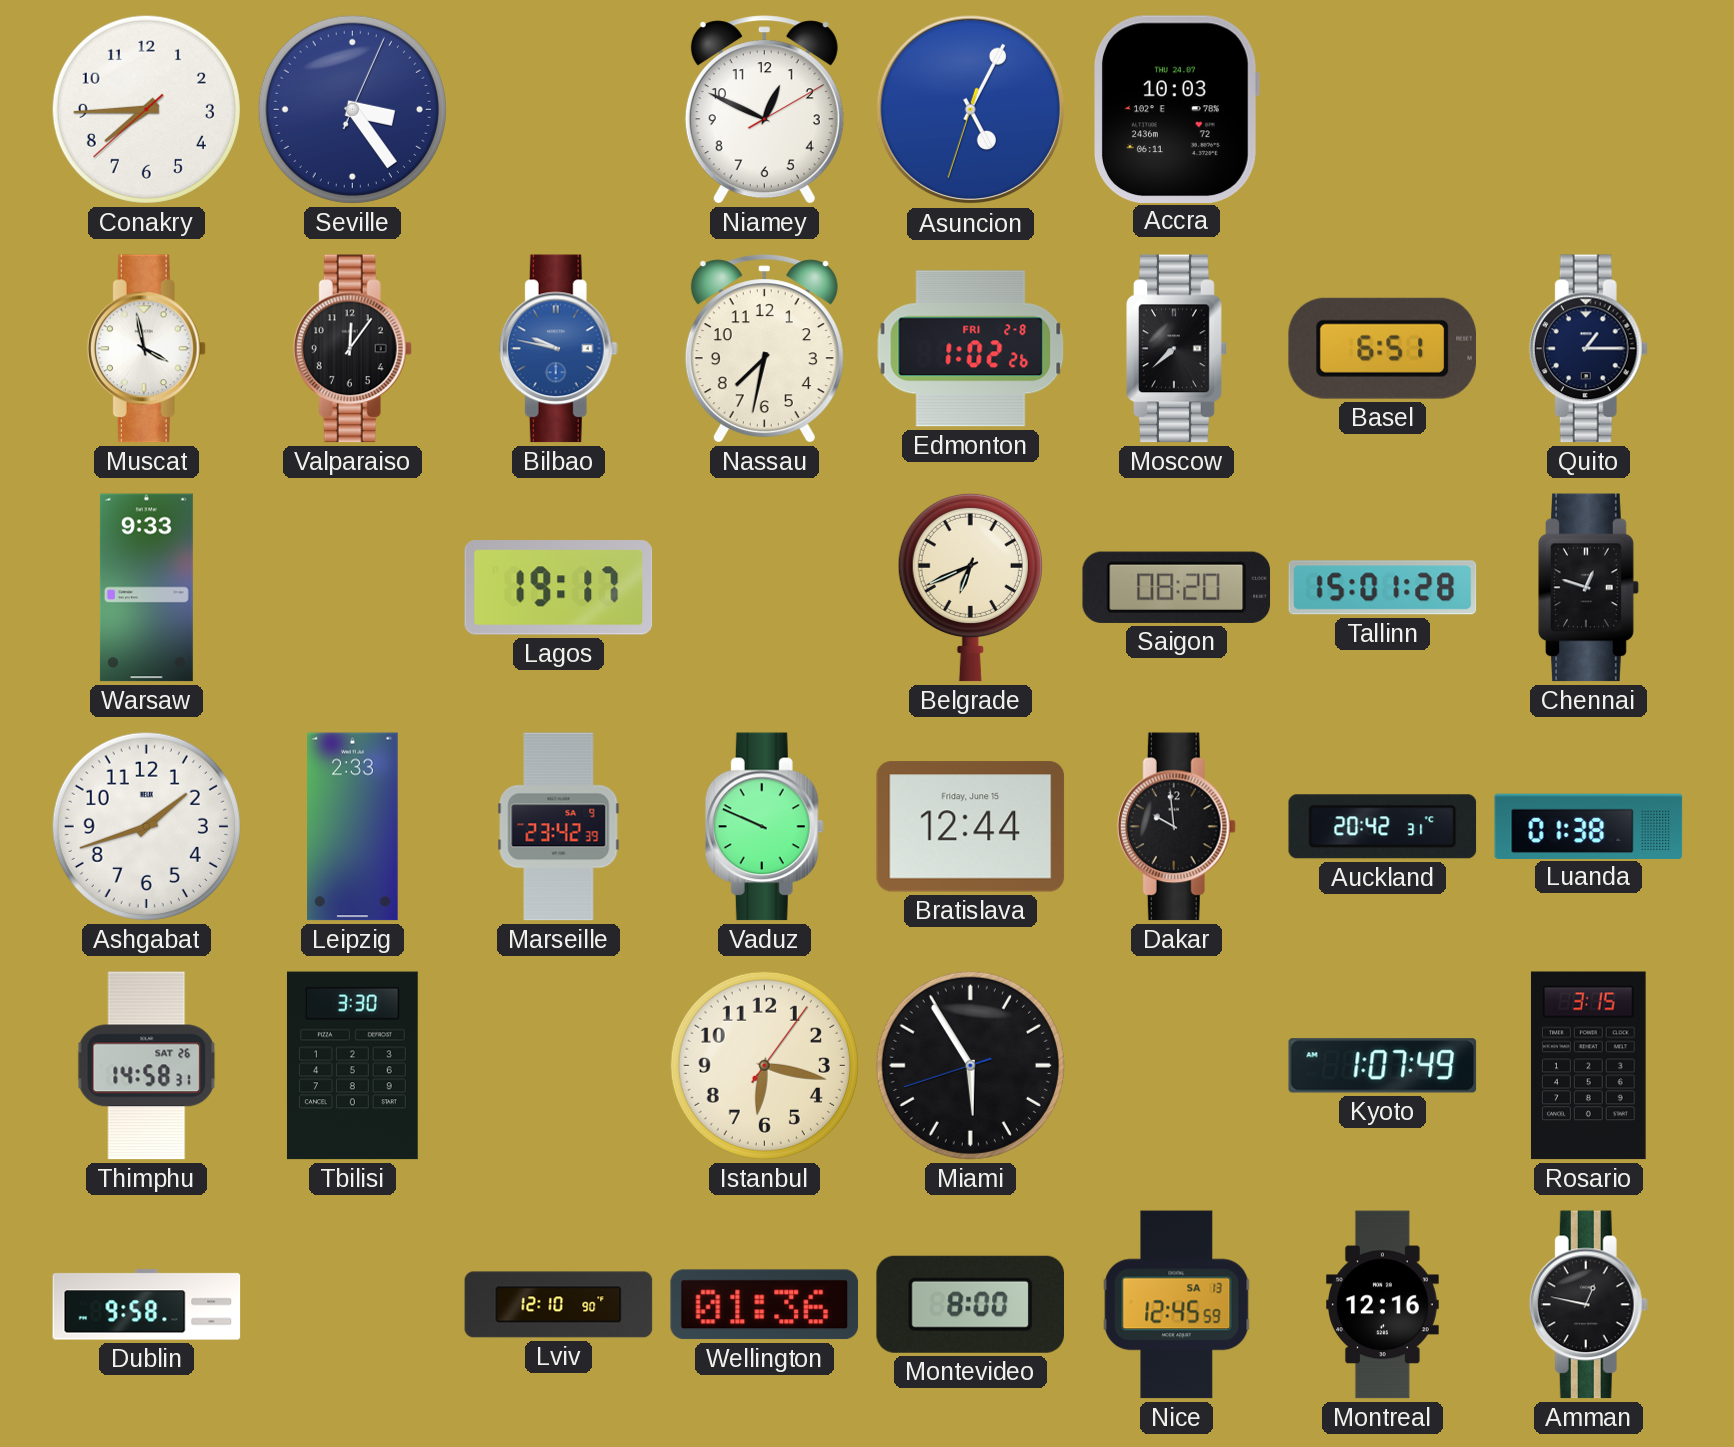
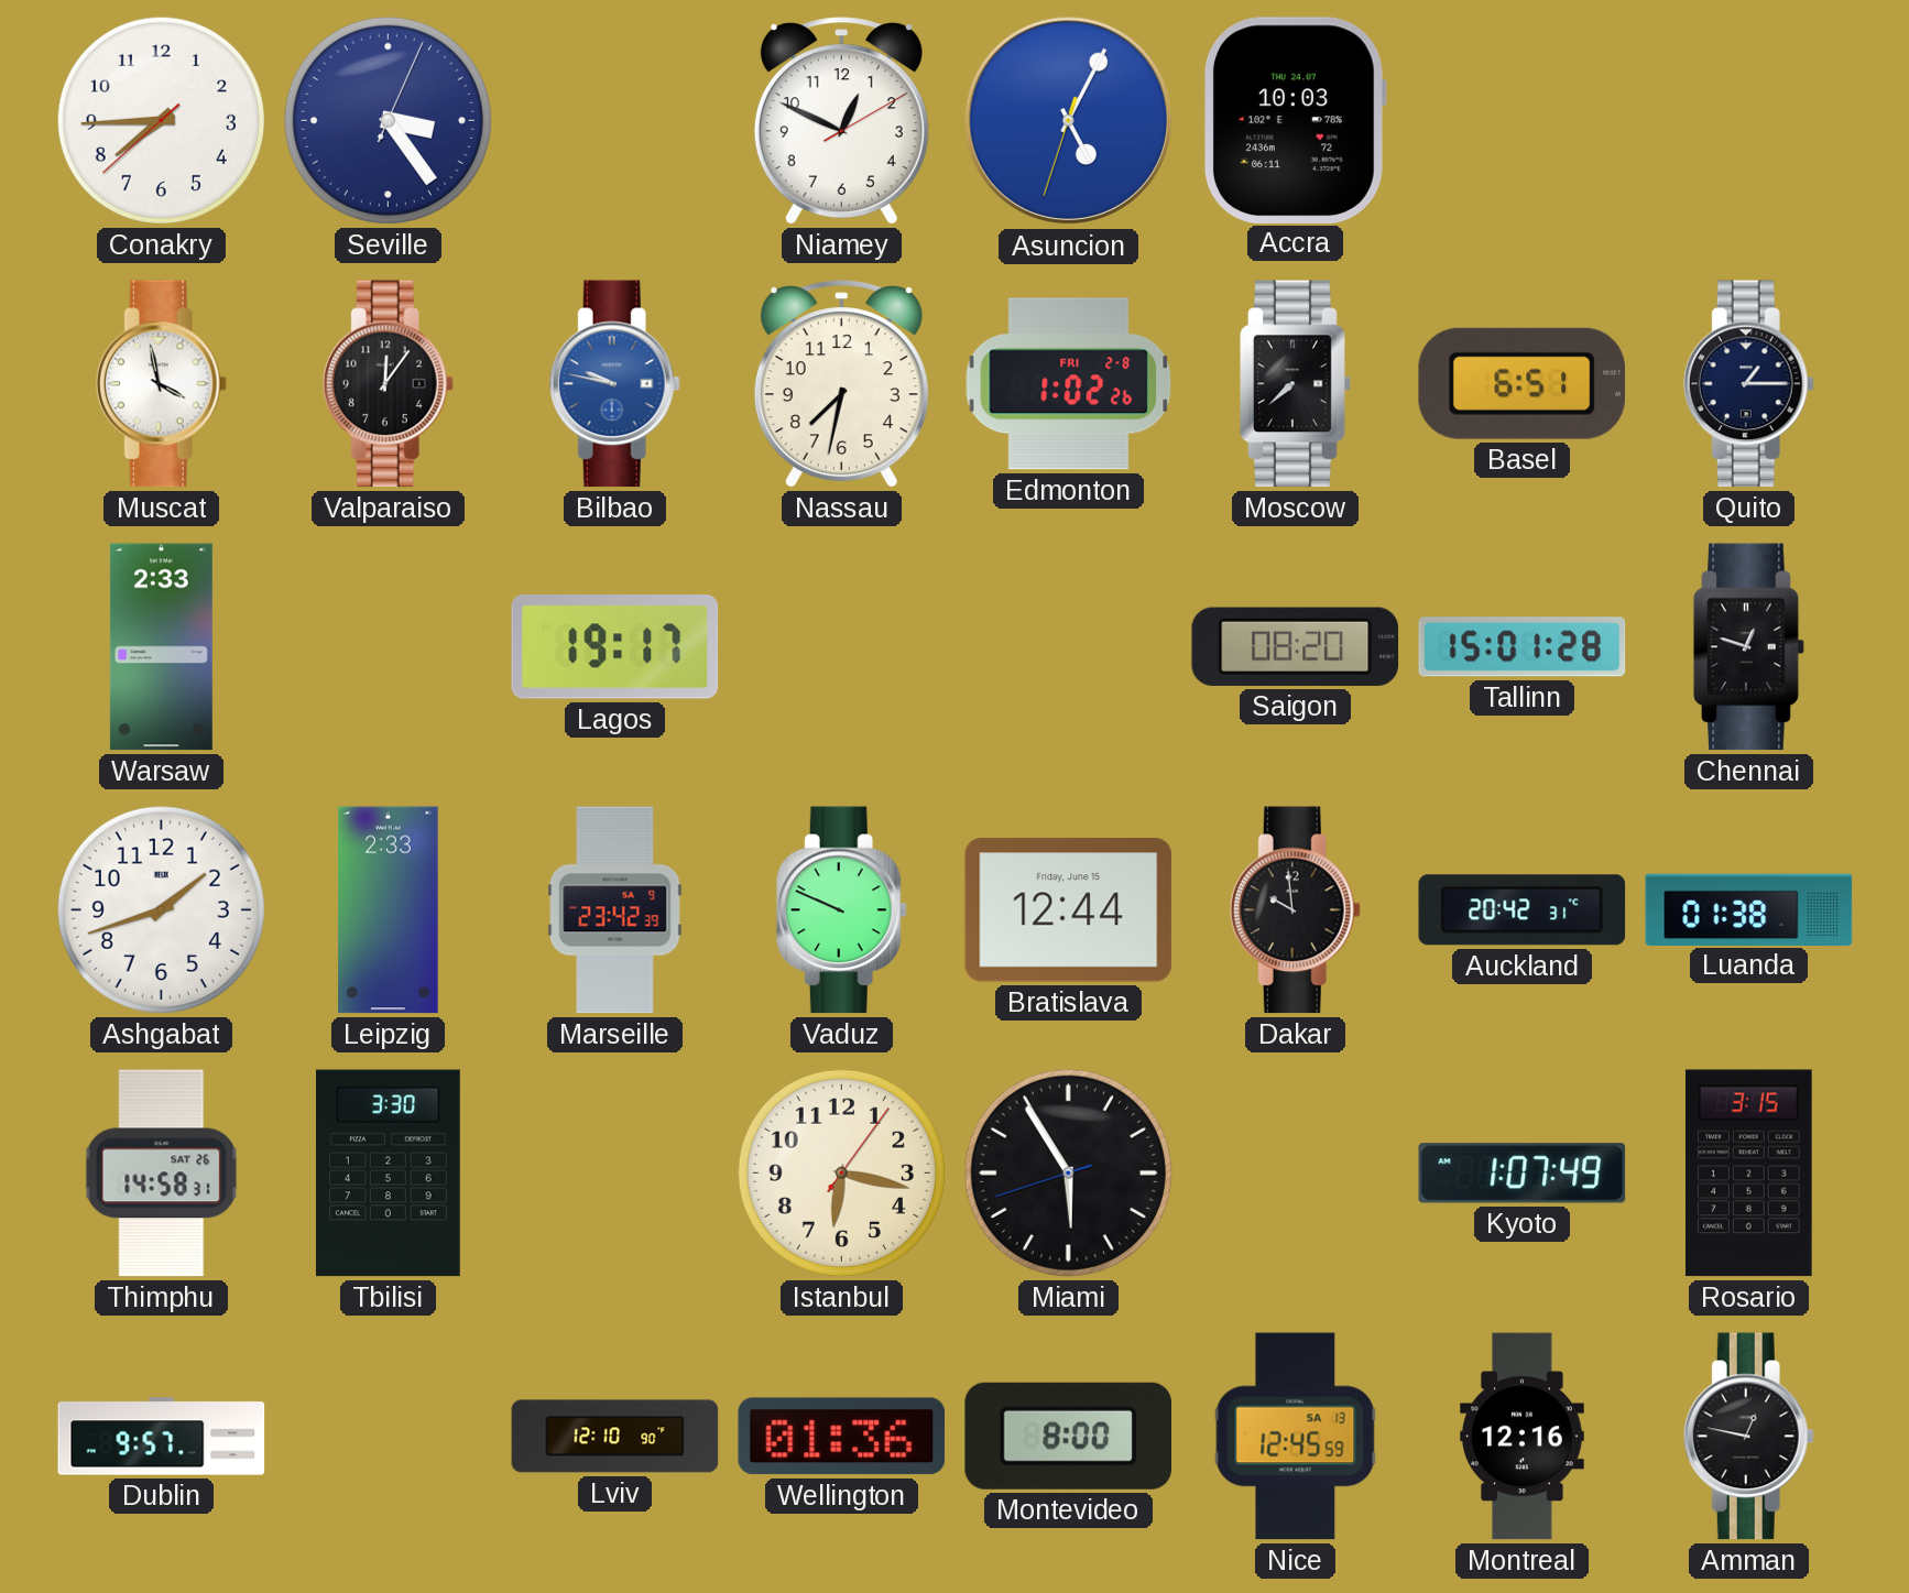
Warsaw: 9:33 -> 2:33
Belgrade: 6:41 -> none
Dublin: 9:58 -> 9:57
